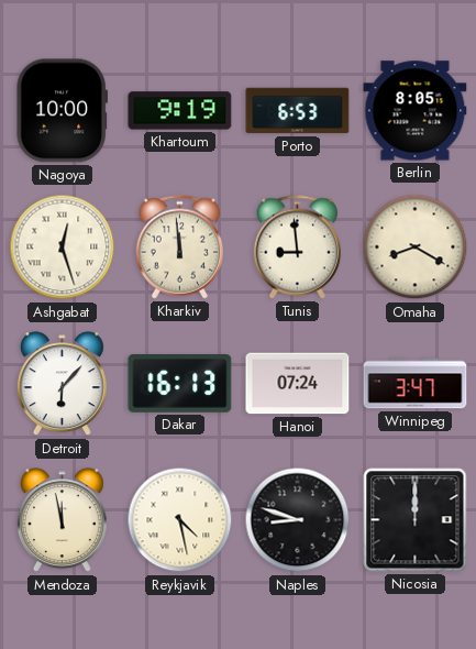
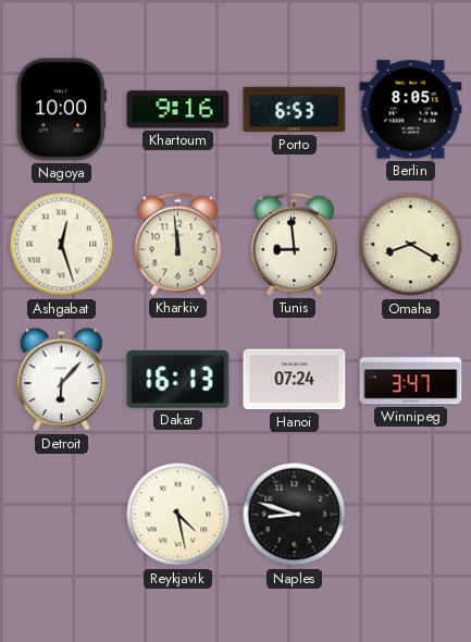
Khartoum: 9:19 -> 9:16
Mendoza: 11:58 -> none
Nicosia: 12:00 -> none
